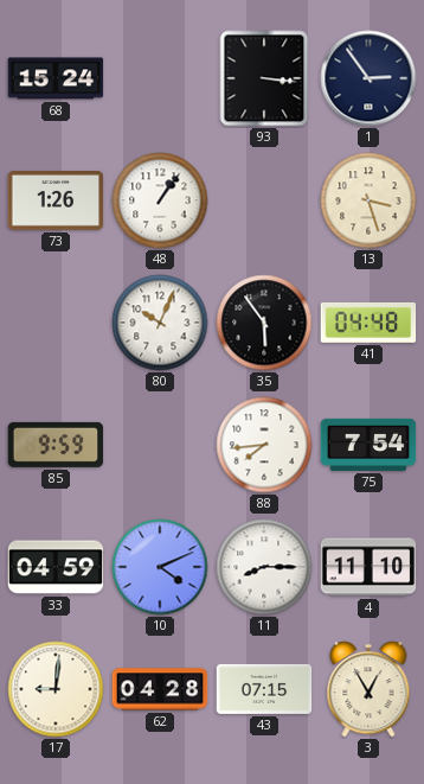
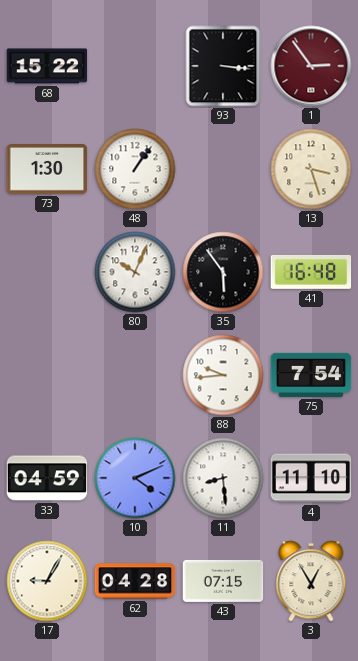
68: 15:24 -> 15:22
1 dial: navy -> burgundy
73: 1:26 -> 1:30
41: 04:48 -> 16:48
85: 9:59 -> none
88: 7:44 -> 9:44
11: 8:15 -> 8:29
17: 9:01 -> 9:05
